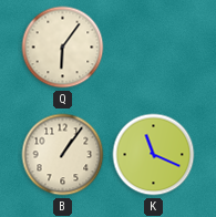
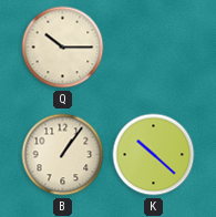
Q: 6:06 -> 10:15
K: 11:19 -> 10:22
